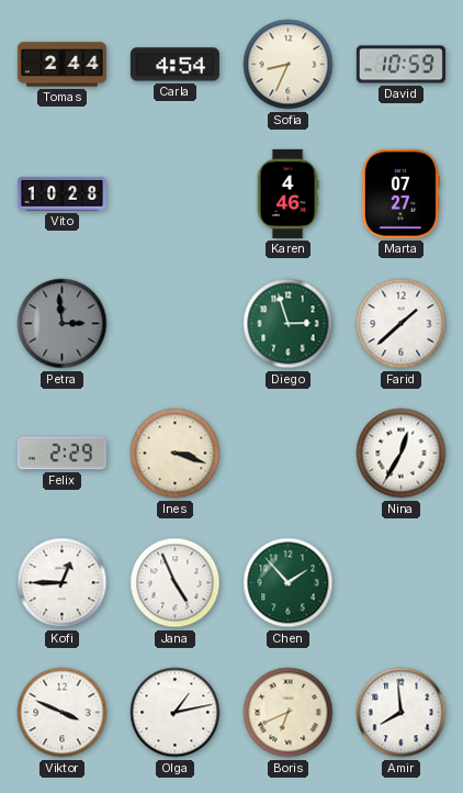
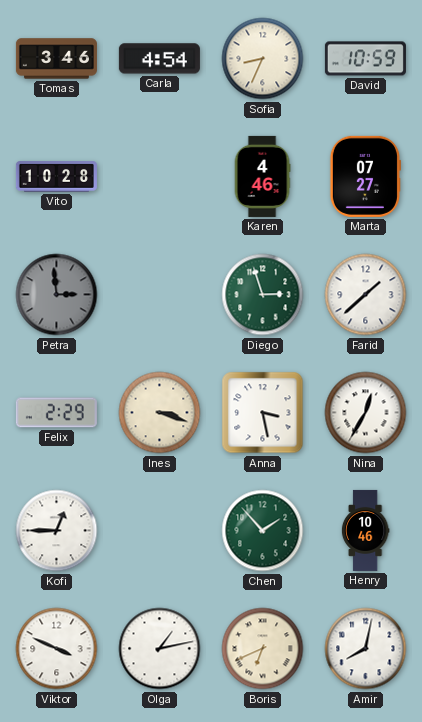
Tomas: 2:44 -> 3:46
Anna: none -> 3:28
Jana: 4:56 -> none
Henry: none -> 10:46
Amir: 7:59 -> 8:02
